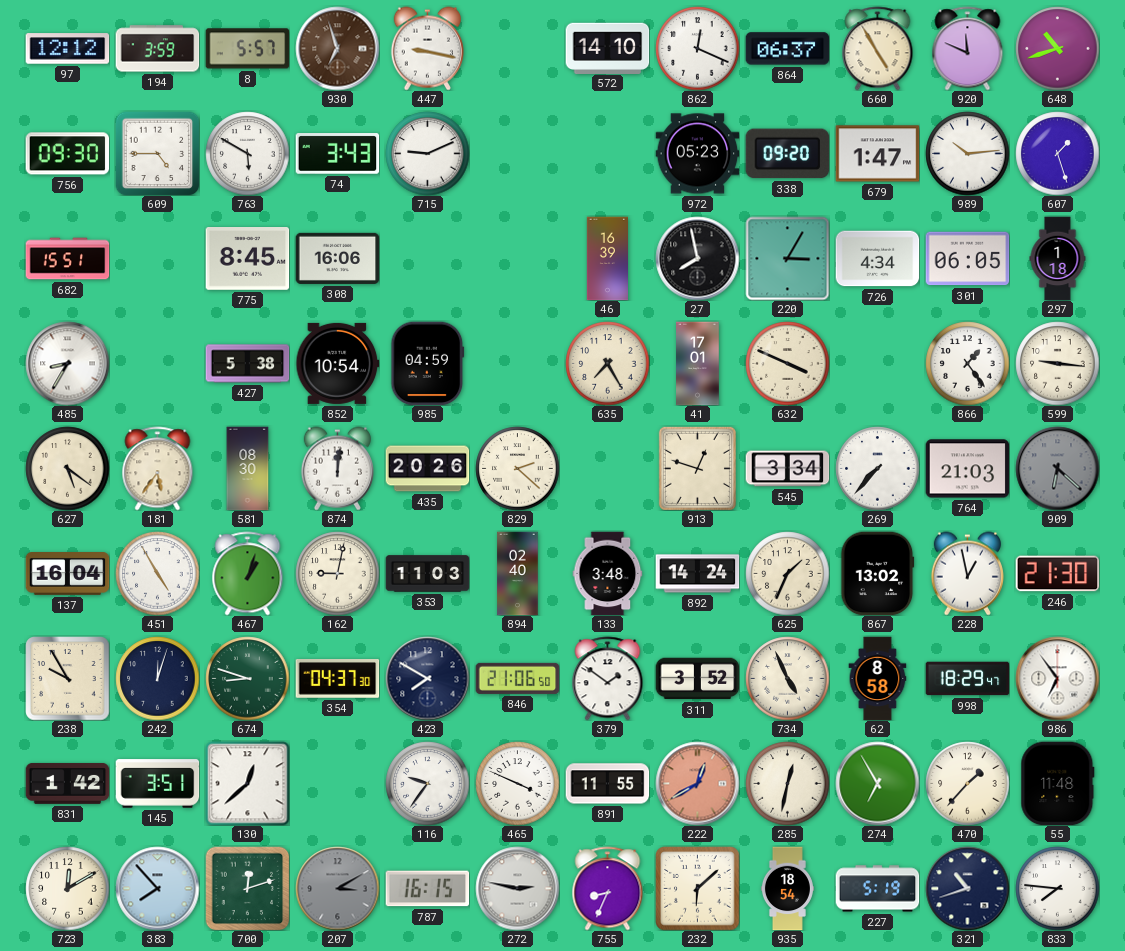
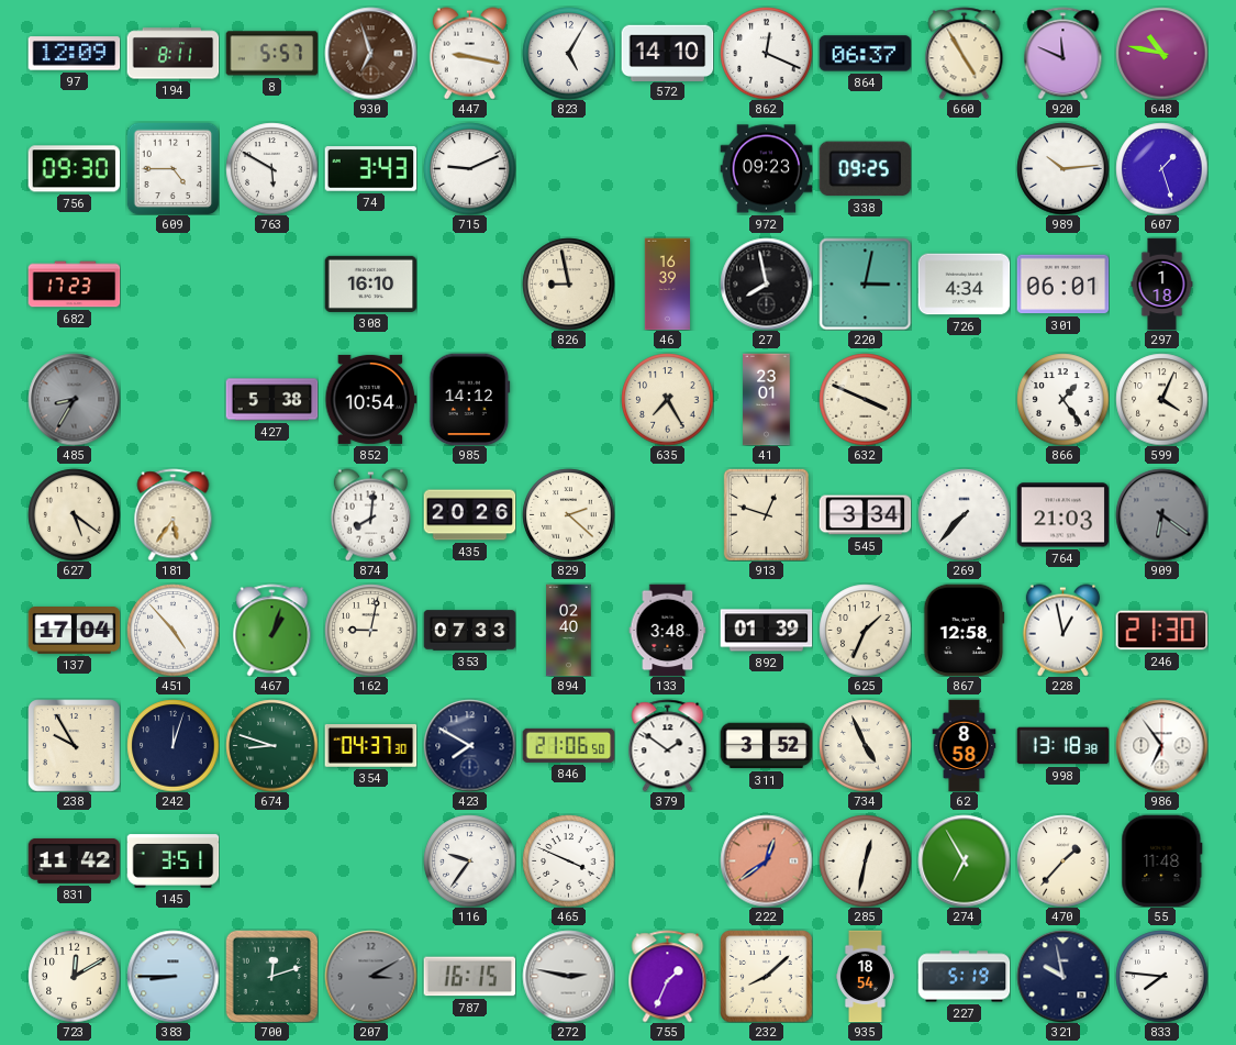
97: 12:12 -> 12:09
194: 3:59 -> 8:11
823: none -> 5:05
648: 10:42 -> 10:47
972: 05:23 -> 09:23
338: 09:20 -> 09:25
679: 1:47 -> none
682: 15:51 -> 17:23
775: 8:45 -> none
308: 16:06 -> 16:10
826: none -> 8:58
220: 3:05 -> 3:02
301: 06:05 -> 06:01
485 dial: white -> grey
985: 04:59 -> 14:12
41: 17:01 -> 23:01
599: 9:16 -> 4:04
581: 08:30 -> none
874: 12:01 -> 8:01
909: 6:22 -> 6:21
137: 16:04 -> 17:04
451: 4:55 -> 4:53
353: 11:03 -> 07:33
892: 14:24 -> 01:39
867: 13:02 -> 12:58
998: 18:29 -> 13:18
831: 1:42 -> 11:42
130: 12:38 -> none
891: 11:55 -> none
222: 12:40 -> 12:39
383: 7:53 -> 8:45
755: 8:34 -> 1:34
232: 6:08 -> 8:08
321: 10:42 -> 9:58
